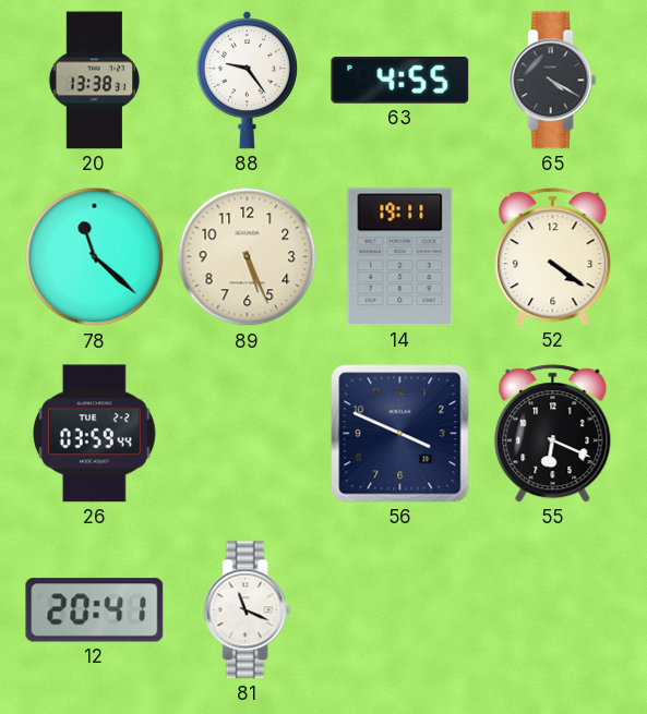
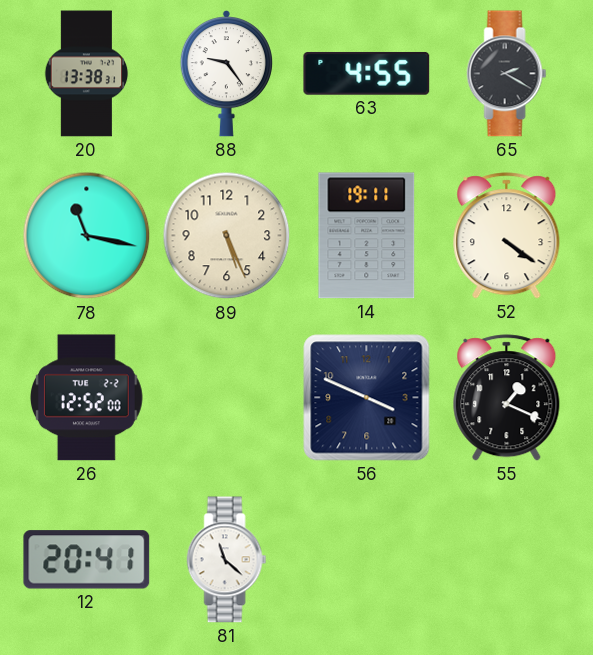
65: 4:20 -> 2:20
78: 11:22 -> 11:17
26: 03:59 -> 12:52
55: 6:19 -> 1:19
81: 11:19 -> 11:22
